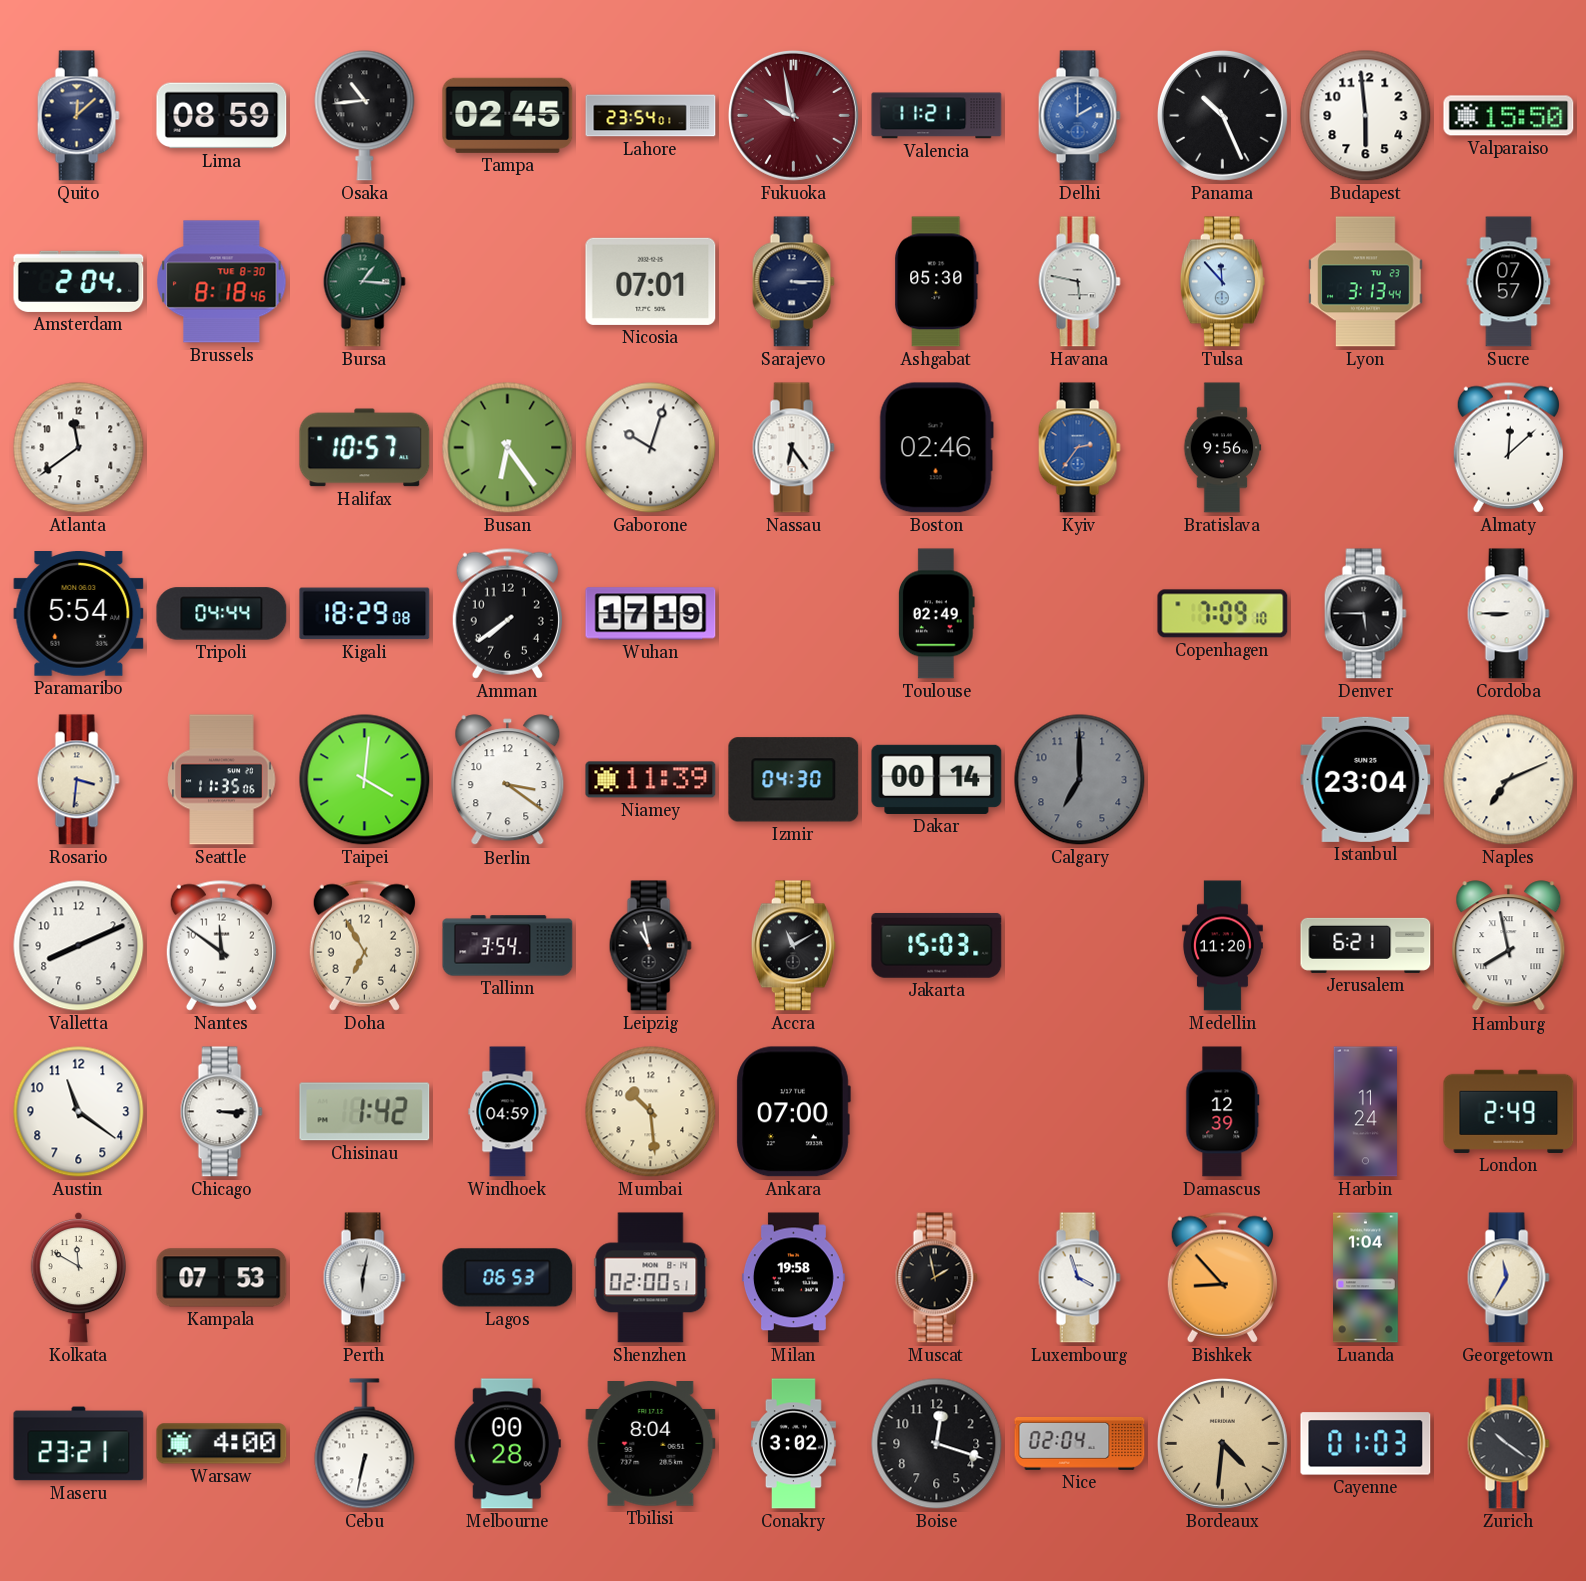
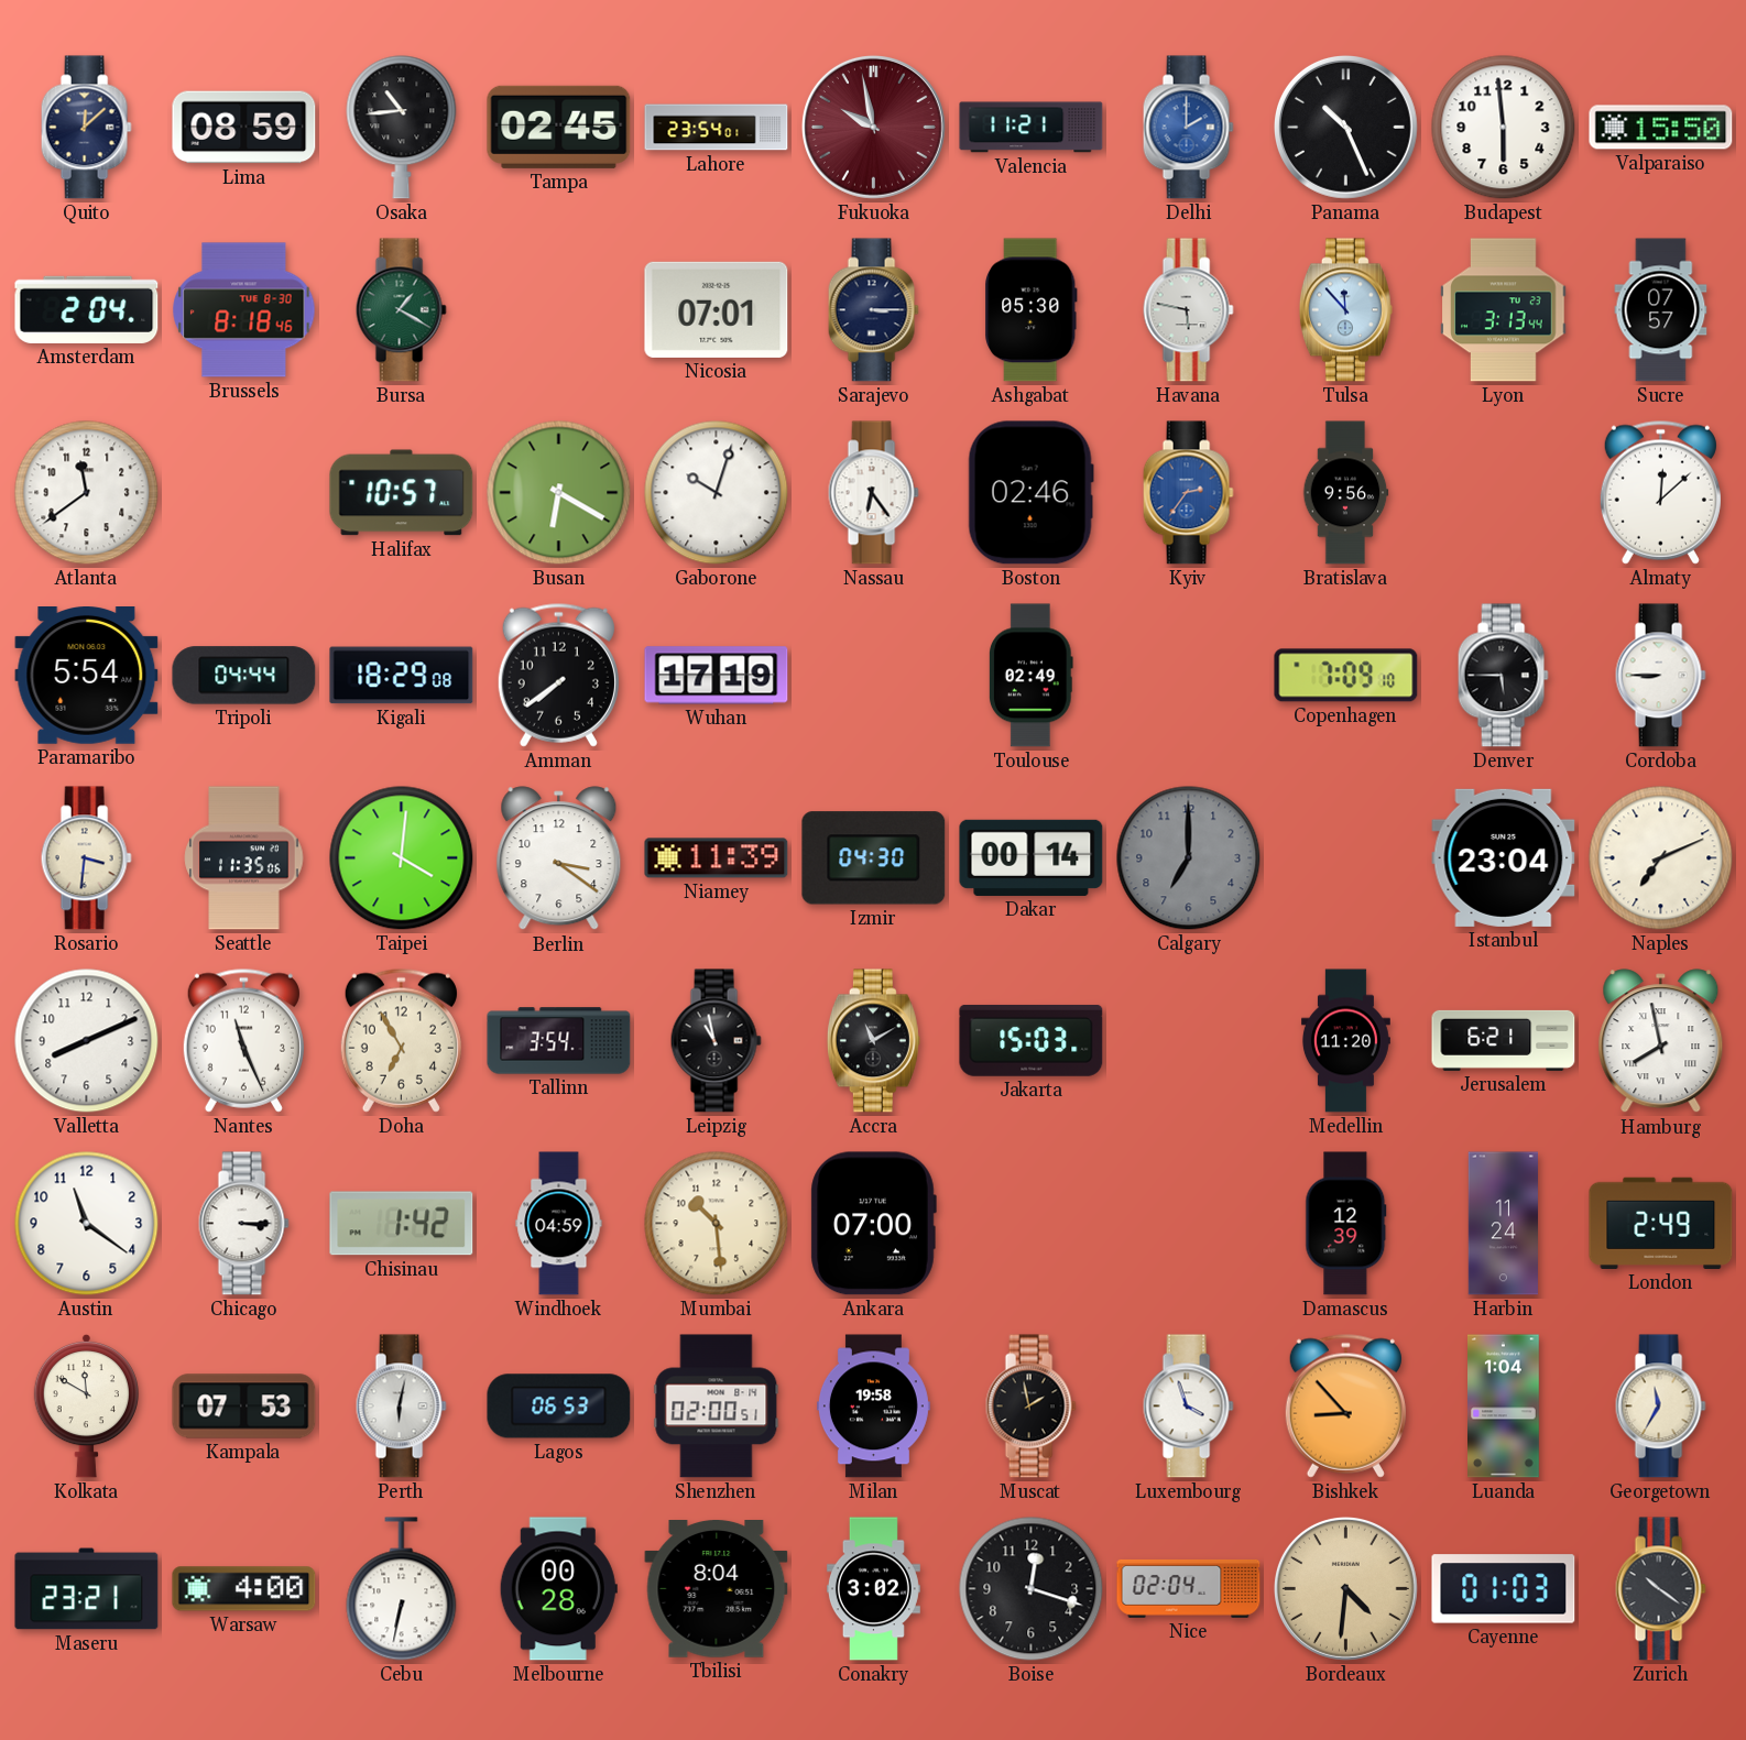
Bursa: 1:16 -> 1:20
Busan: 6:24 -> 6:20
Nantes: 11:51 -> 11:26
